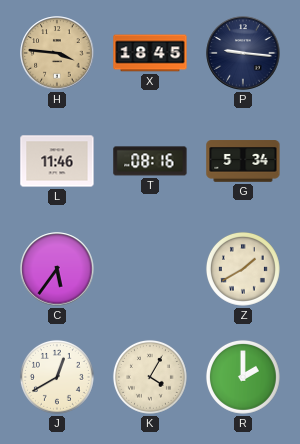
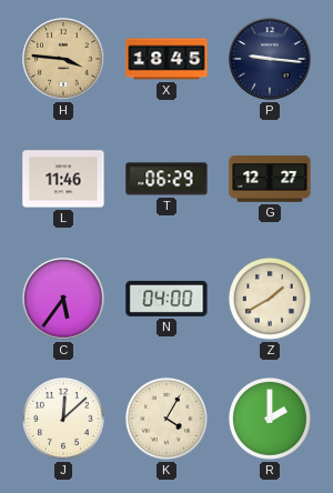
T: 08:16 -> 06:29
G: 5:34 -> 12:27
N: none -> 04:00
J: 12:40 -> 12:08
